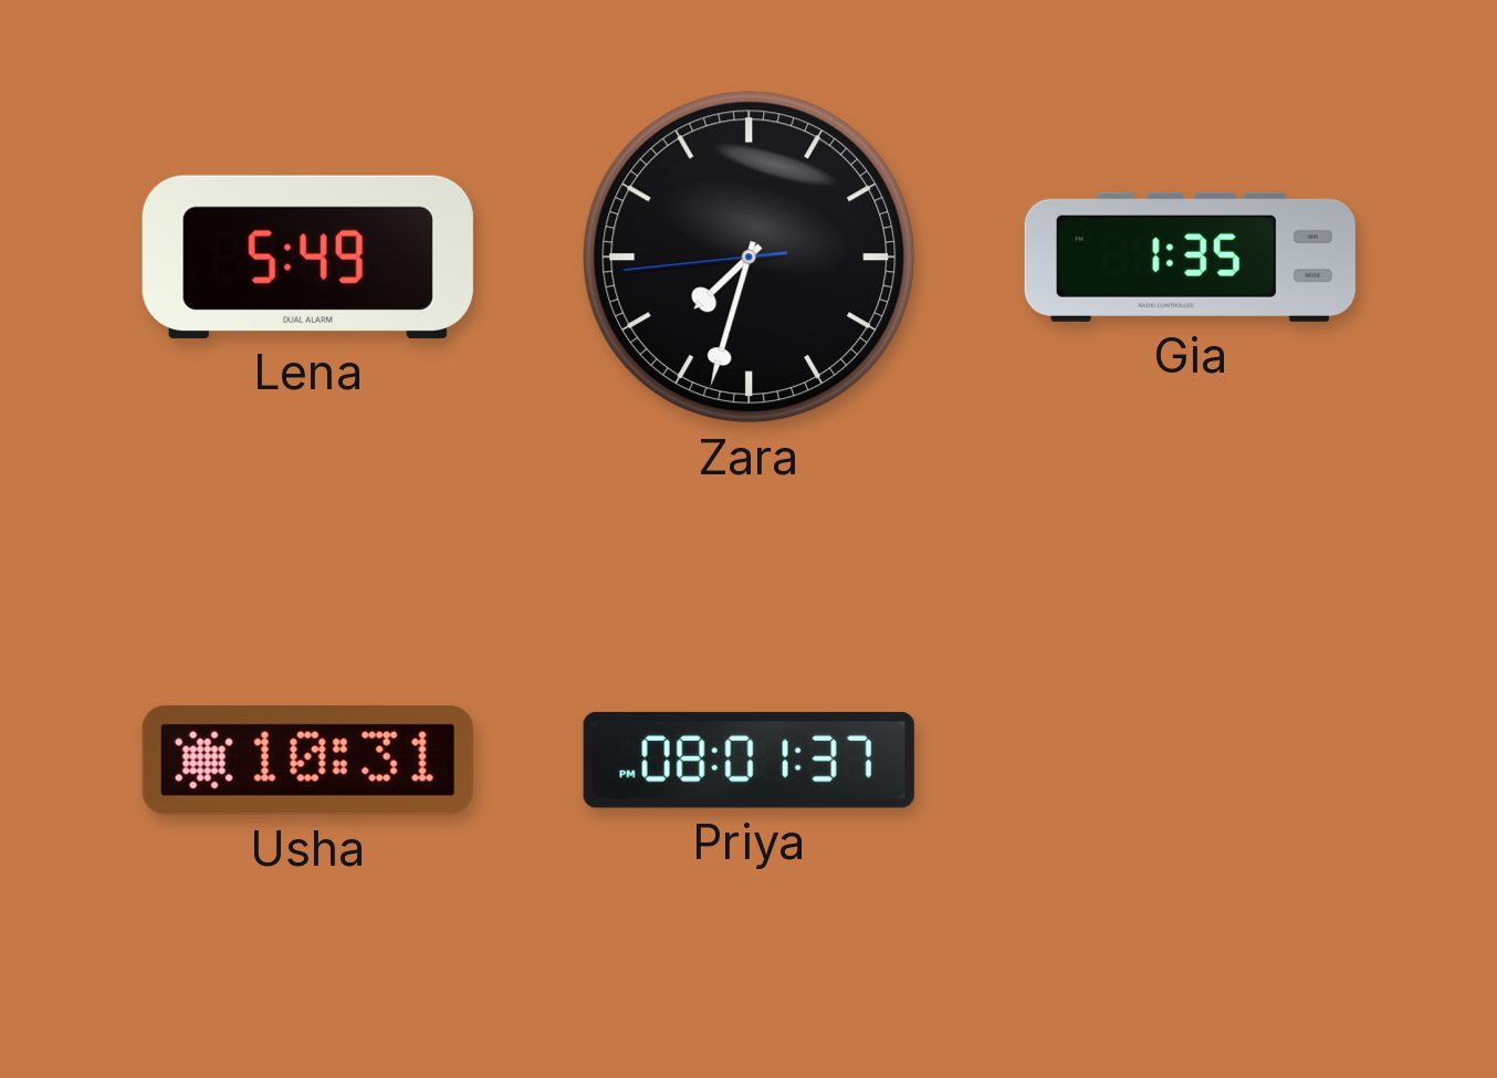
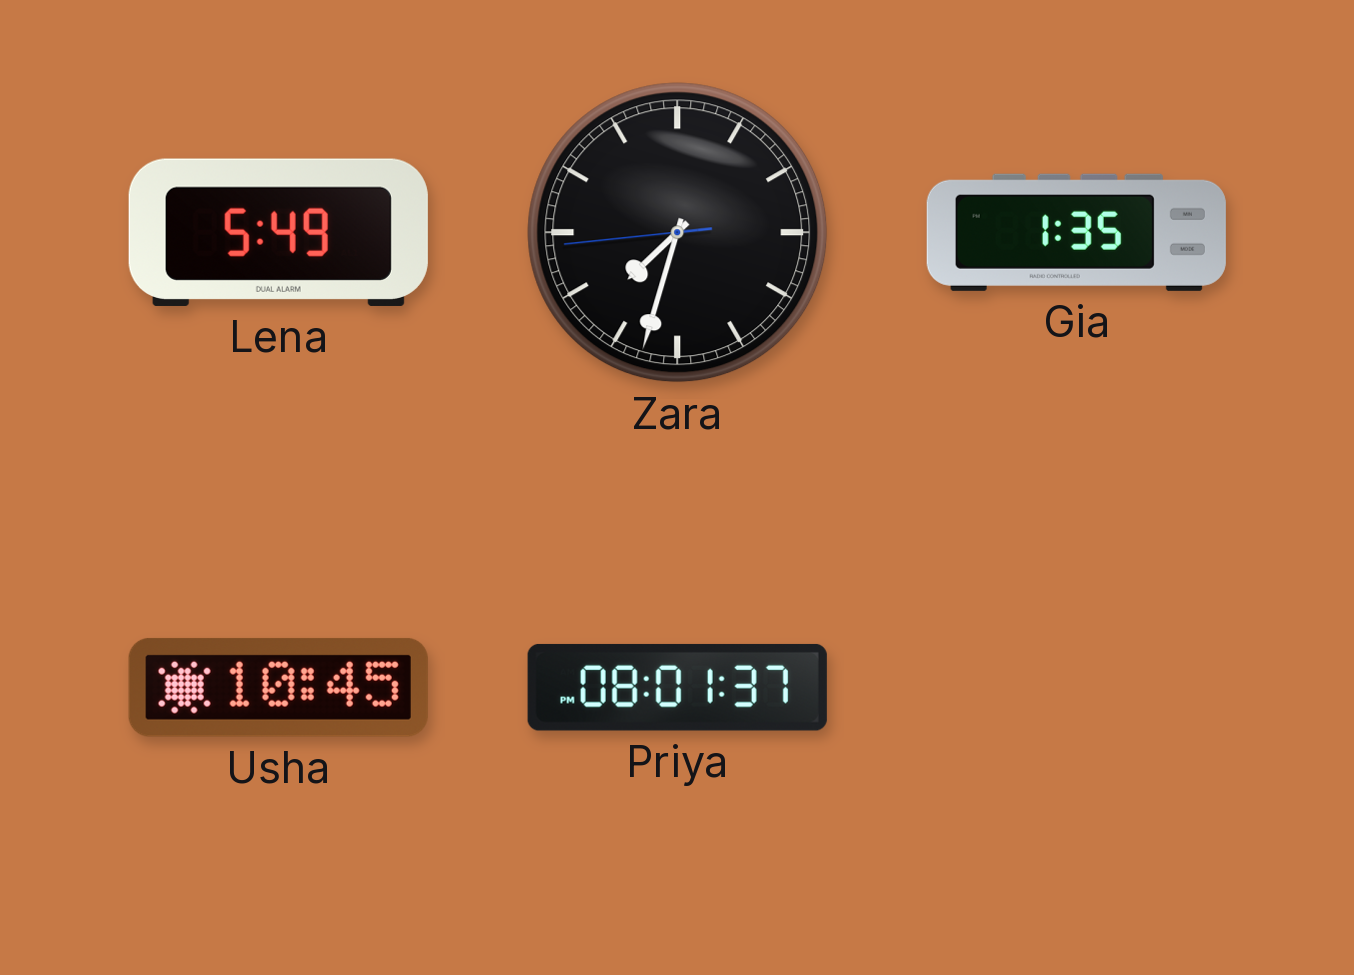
Usha: 10:31 -> 10:45
